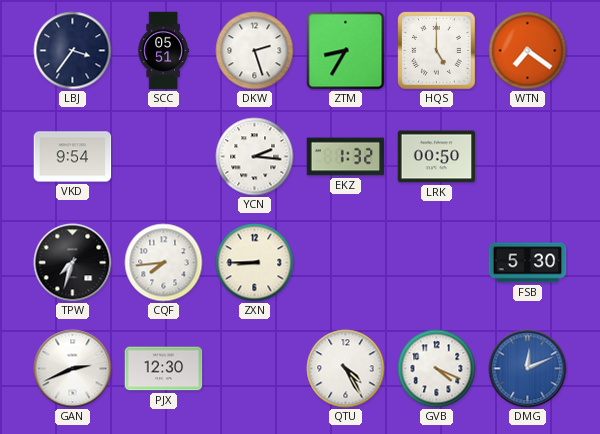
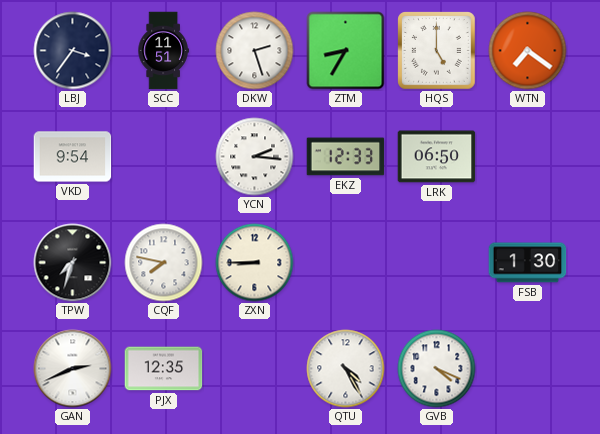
SCC: 05:51 -> 11:51
EKZ: 1:32 -> 12:33
LRK: 00:50 -> 06:50
CQF: 7:44 -> 7:47
FSB: 5:30 -> 1:30
PJX: 12:30 -> 12:35
DMG: 12:11 -> none
